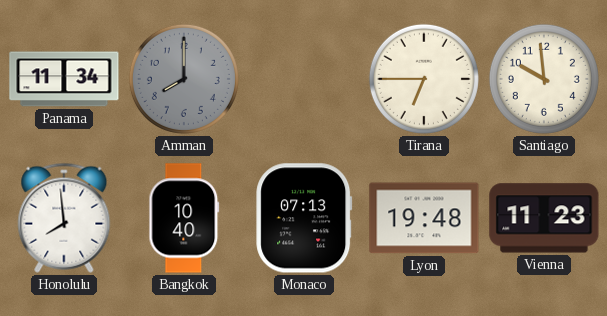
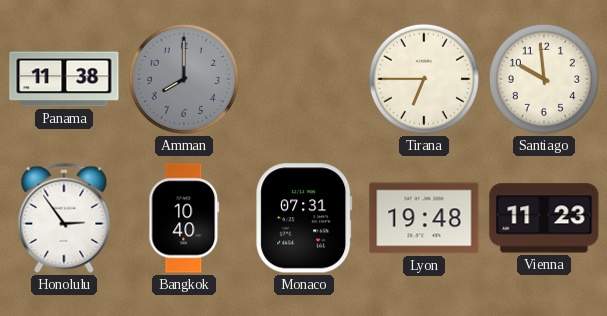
Panama: 11:34 -> 11:38
Honolulu: 7:59 -> 2:54
Monaco: 07:13 -> 07:31
